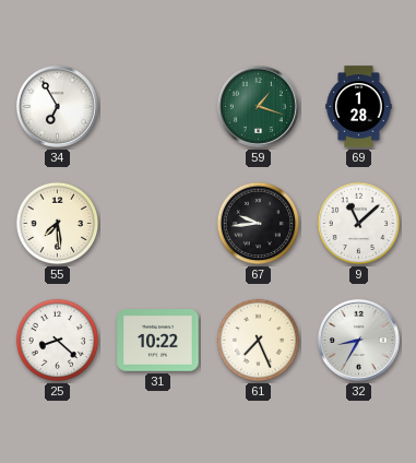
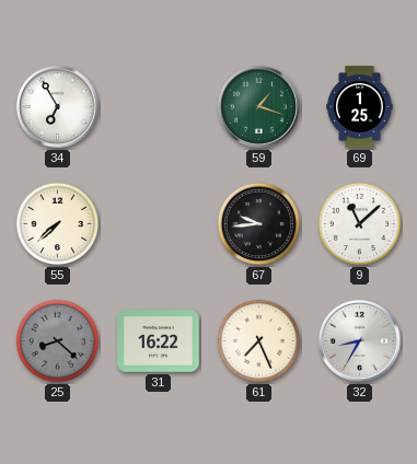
69: 1:28 -> 1:25
55: 7:29 -> 7:38
25 dial: white -> grey
31: 10:22 -> 16:22
